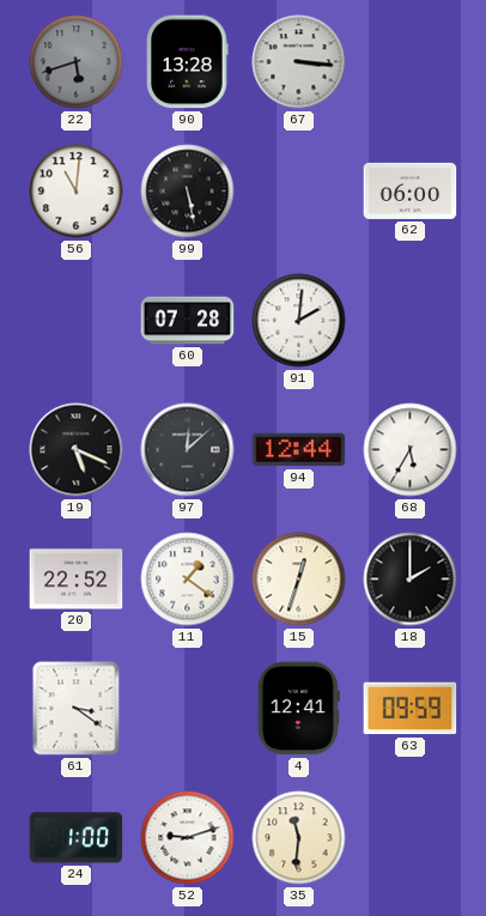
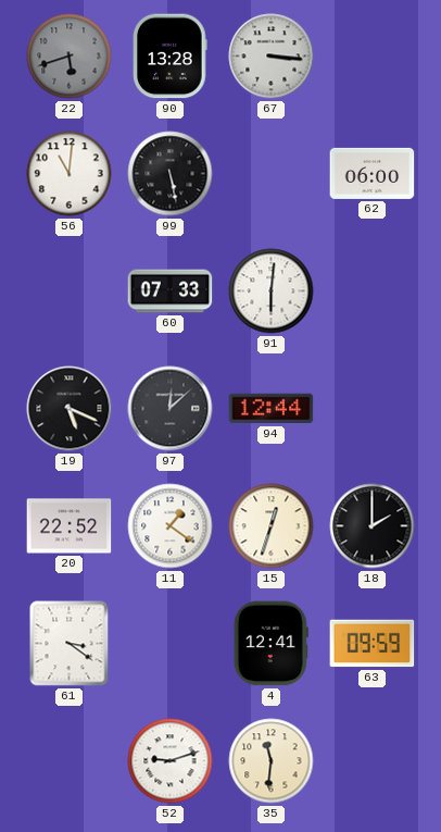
60: 07:28 -> 07:33
91: 2:01 -> 6:01
68: 5:35 -> none
24: 1:00 -> none
